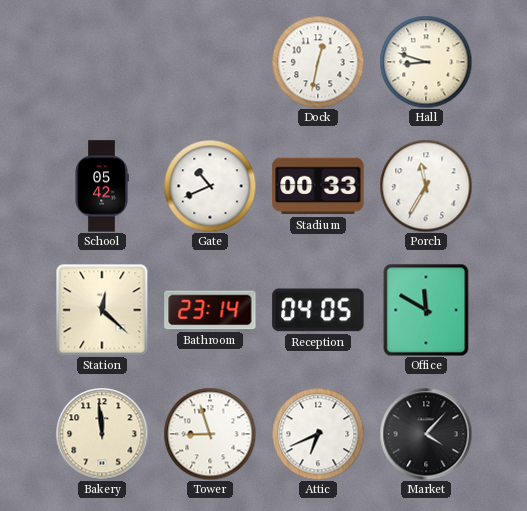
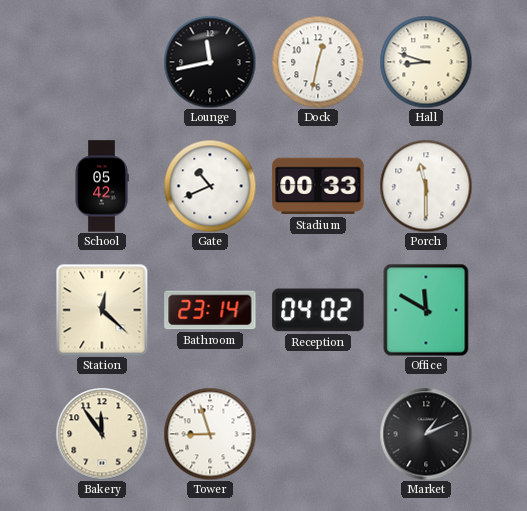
Lounge: none -> 11:43
Porch: 11:35 -> 11:30
Reception: 04:05 -> 04:02
Bakery: 11:59 -> 11:54
Attic: 6:41 -> none
Market: 4:07 -> 1:11
